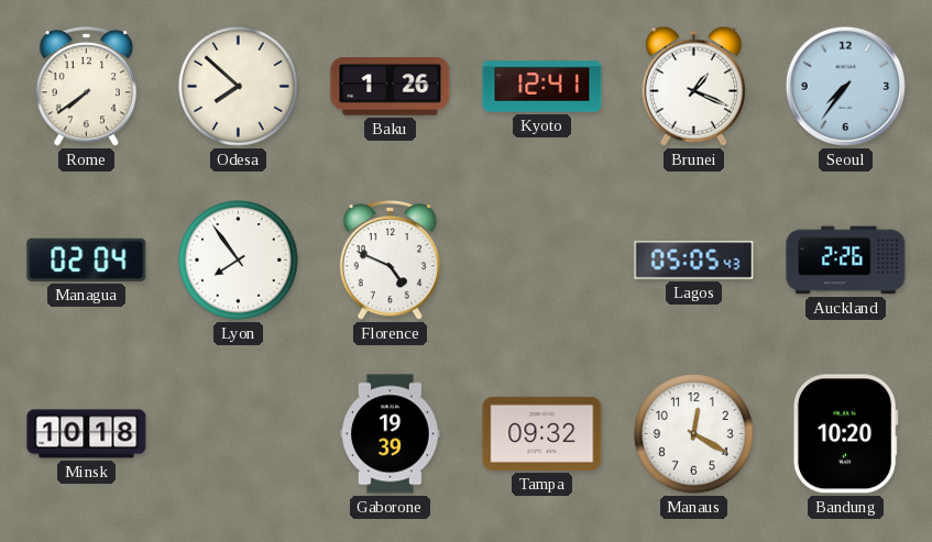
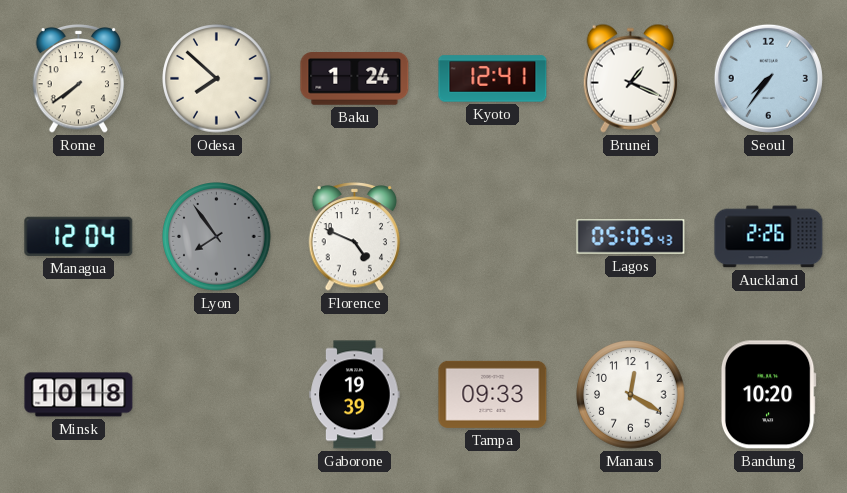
Baku: 1:26 -> 1:24
Managua: 02:04 -> 12:04
Lyon dial: white -> grey
Tampa: 09:32 -> 09:33
